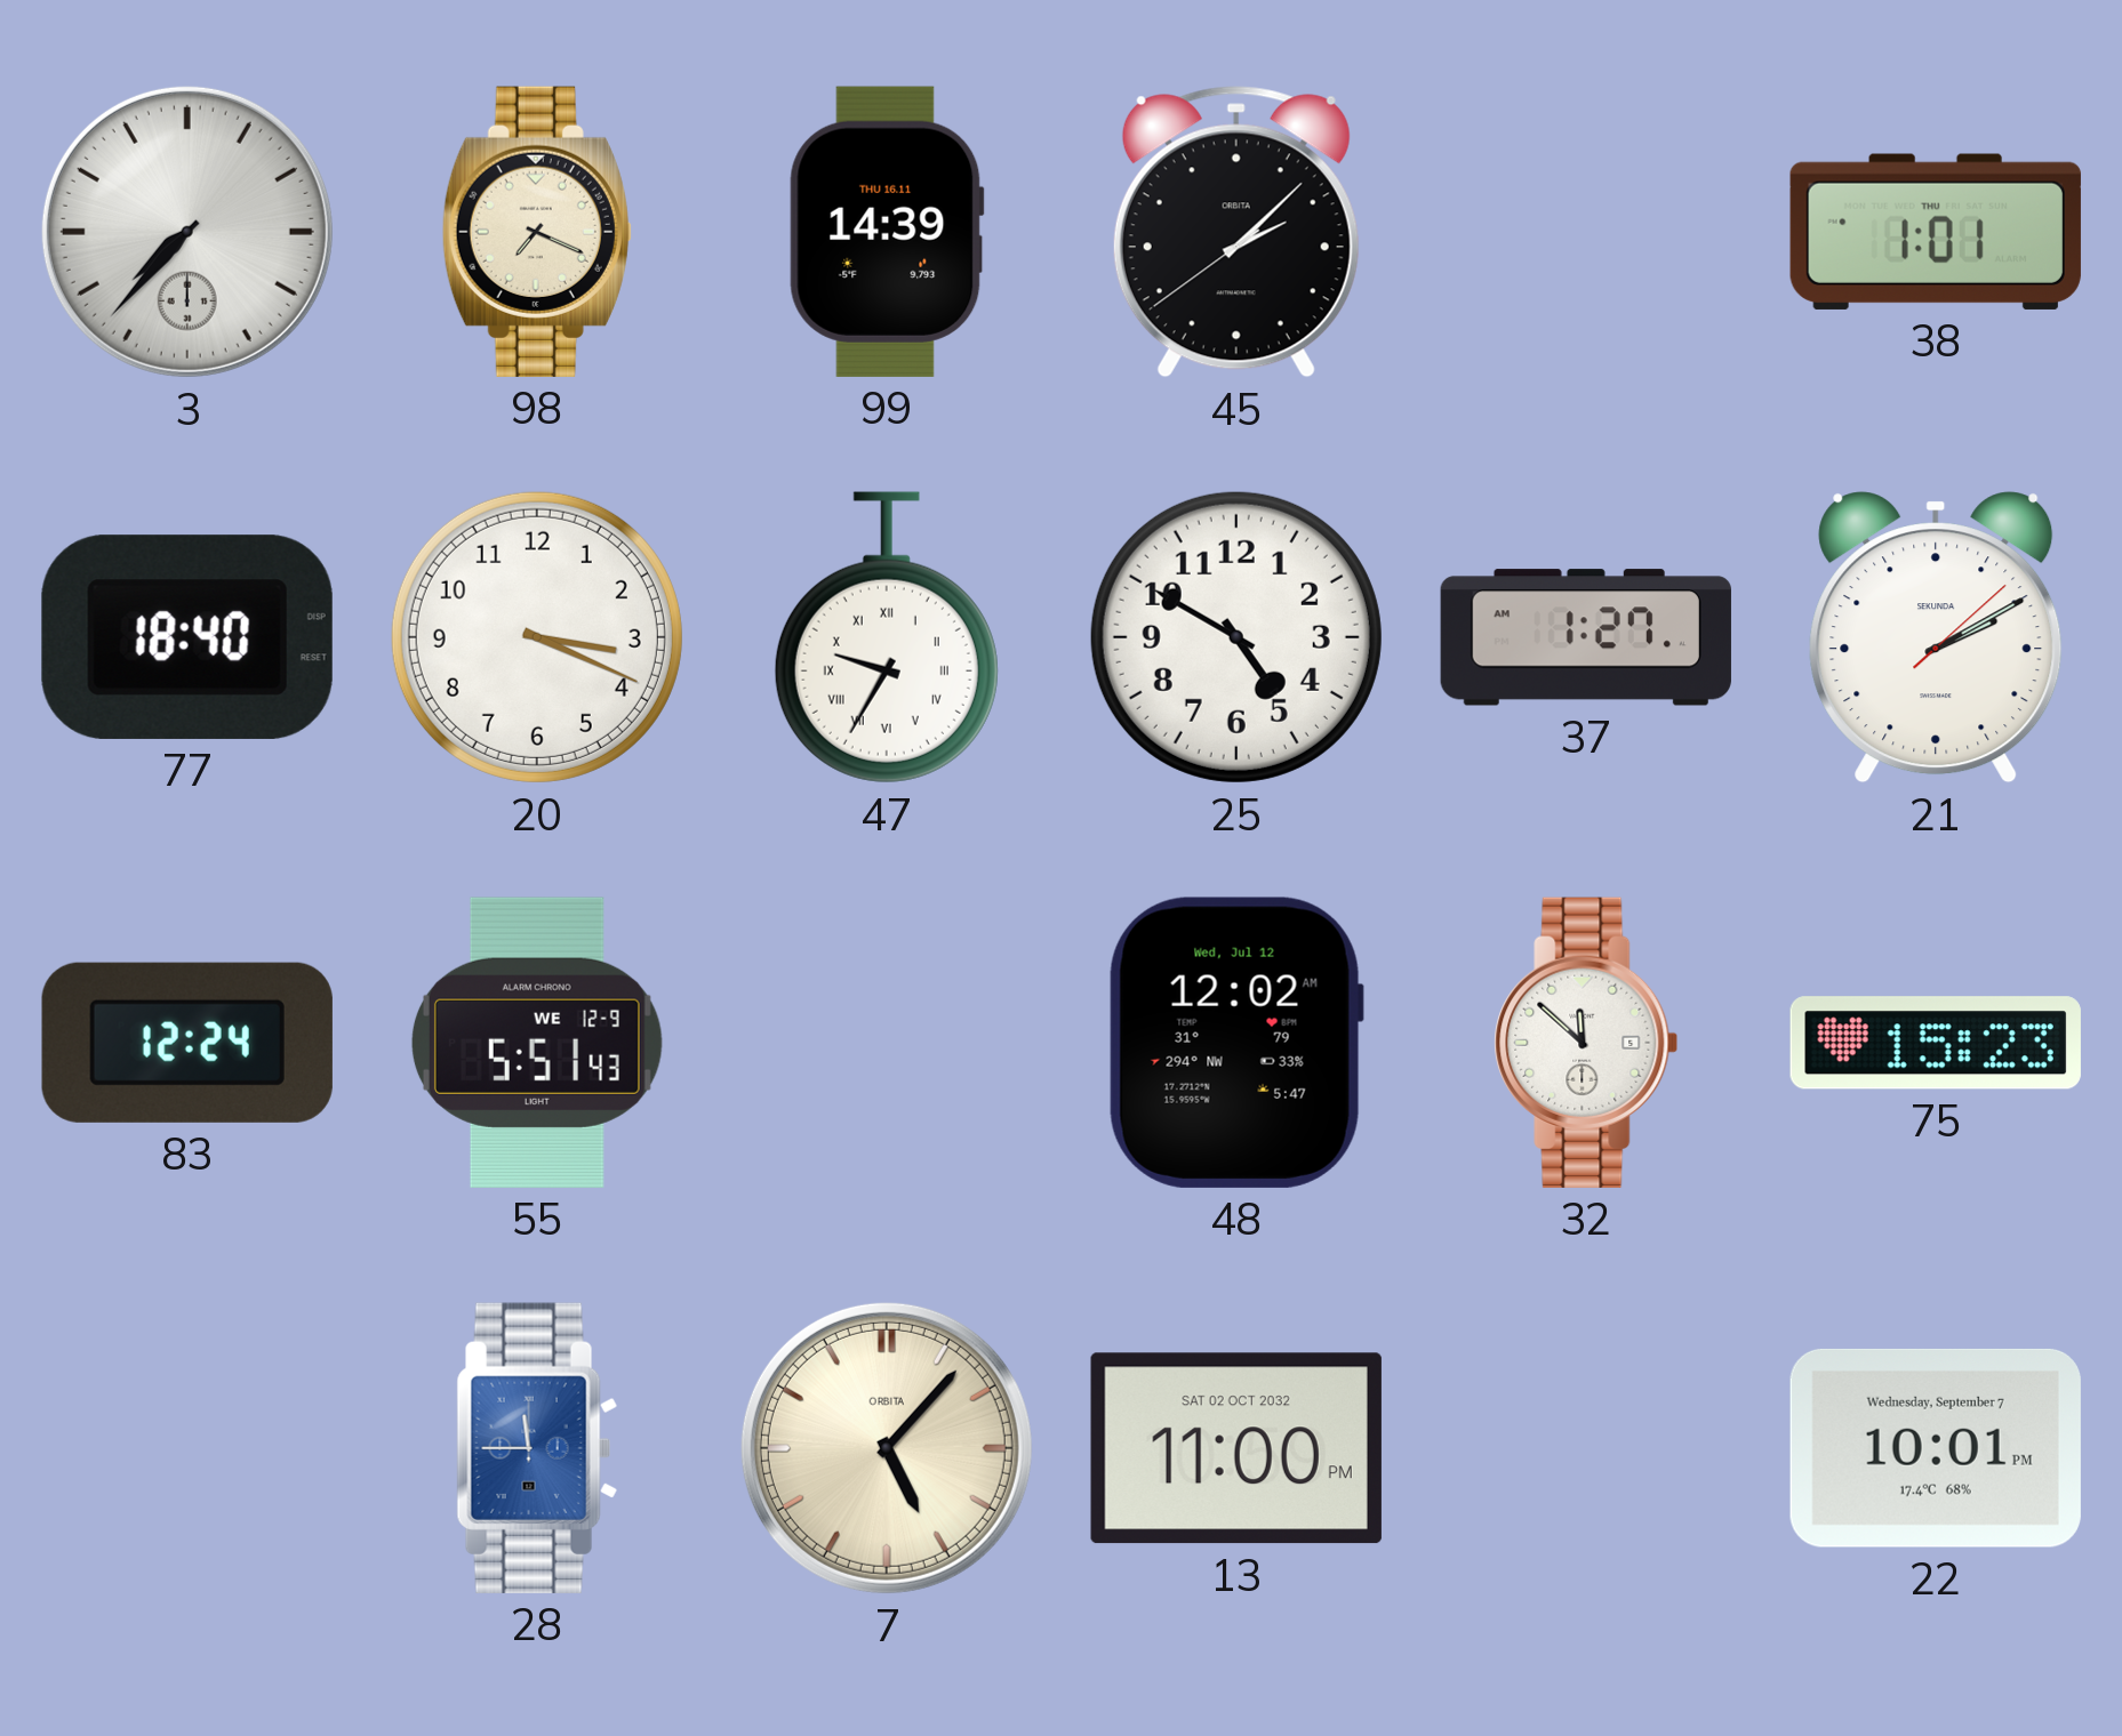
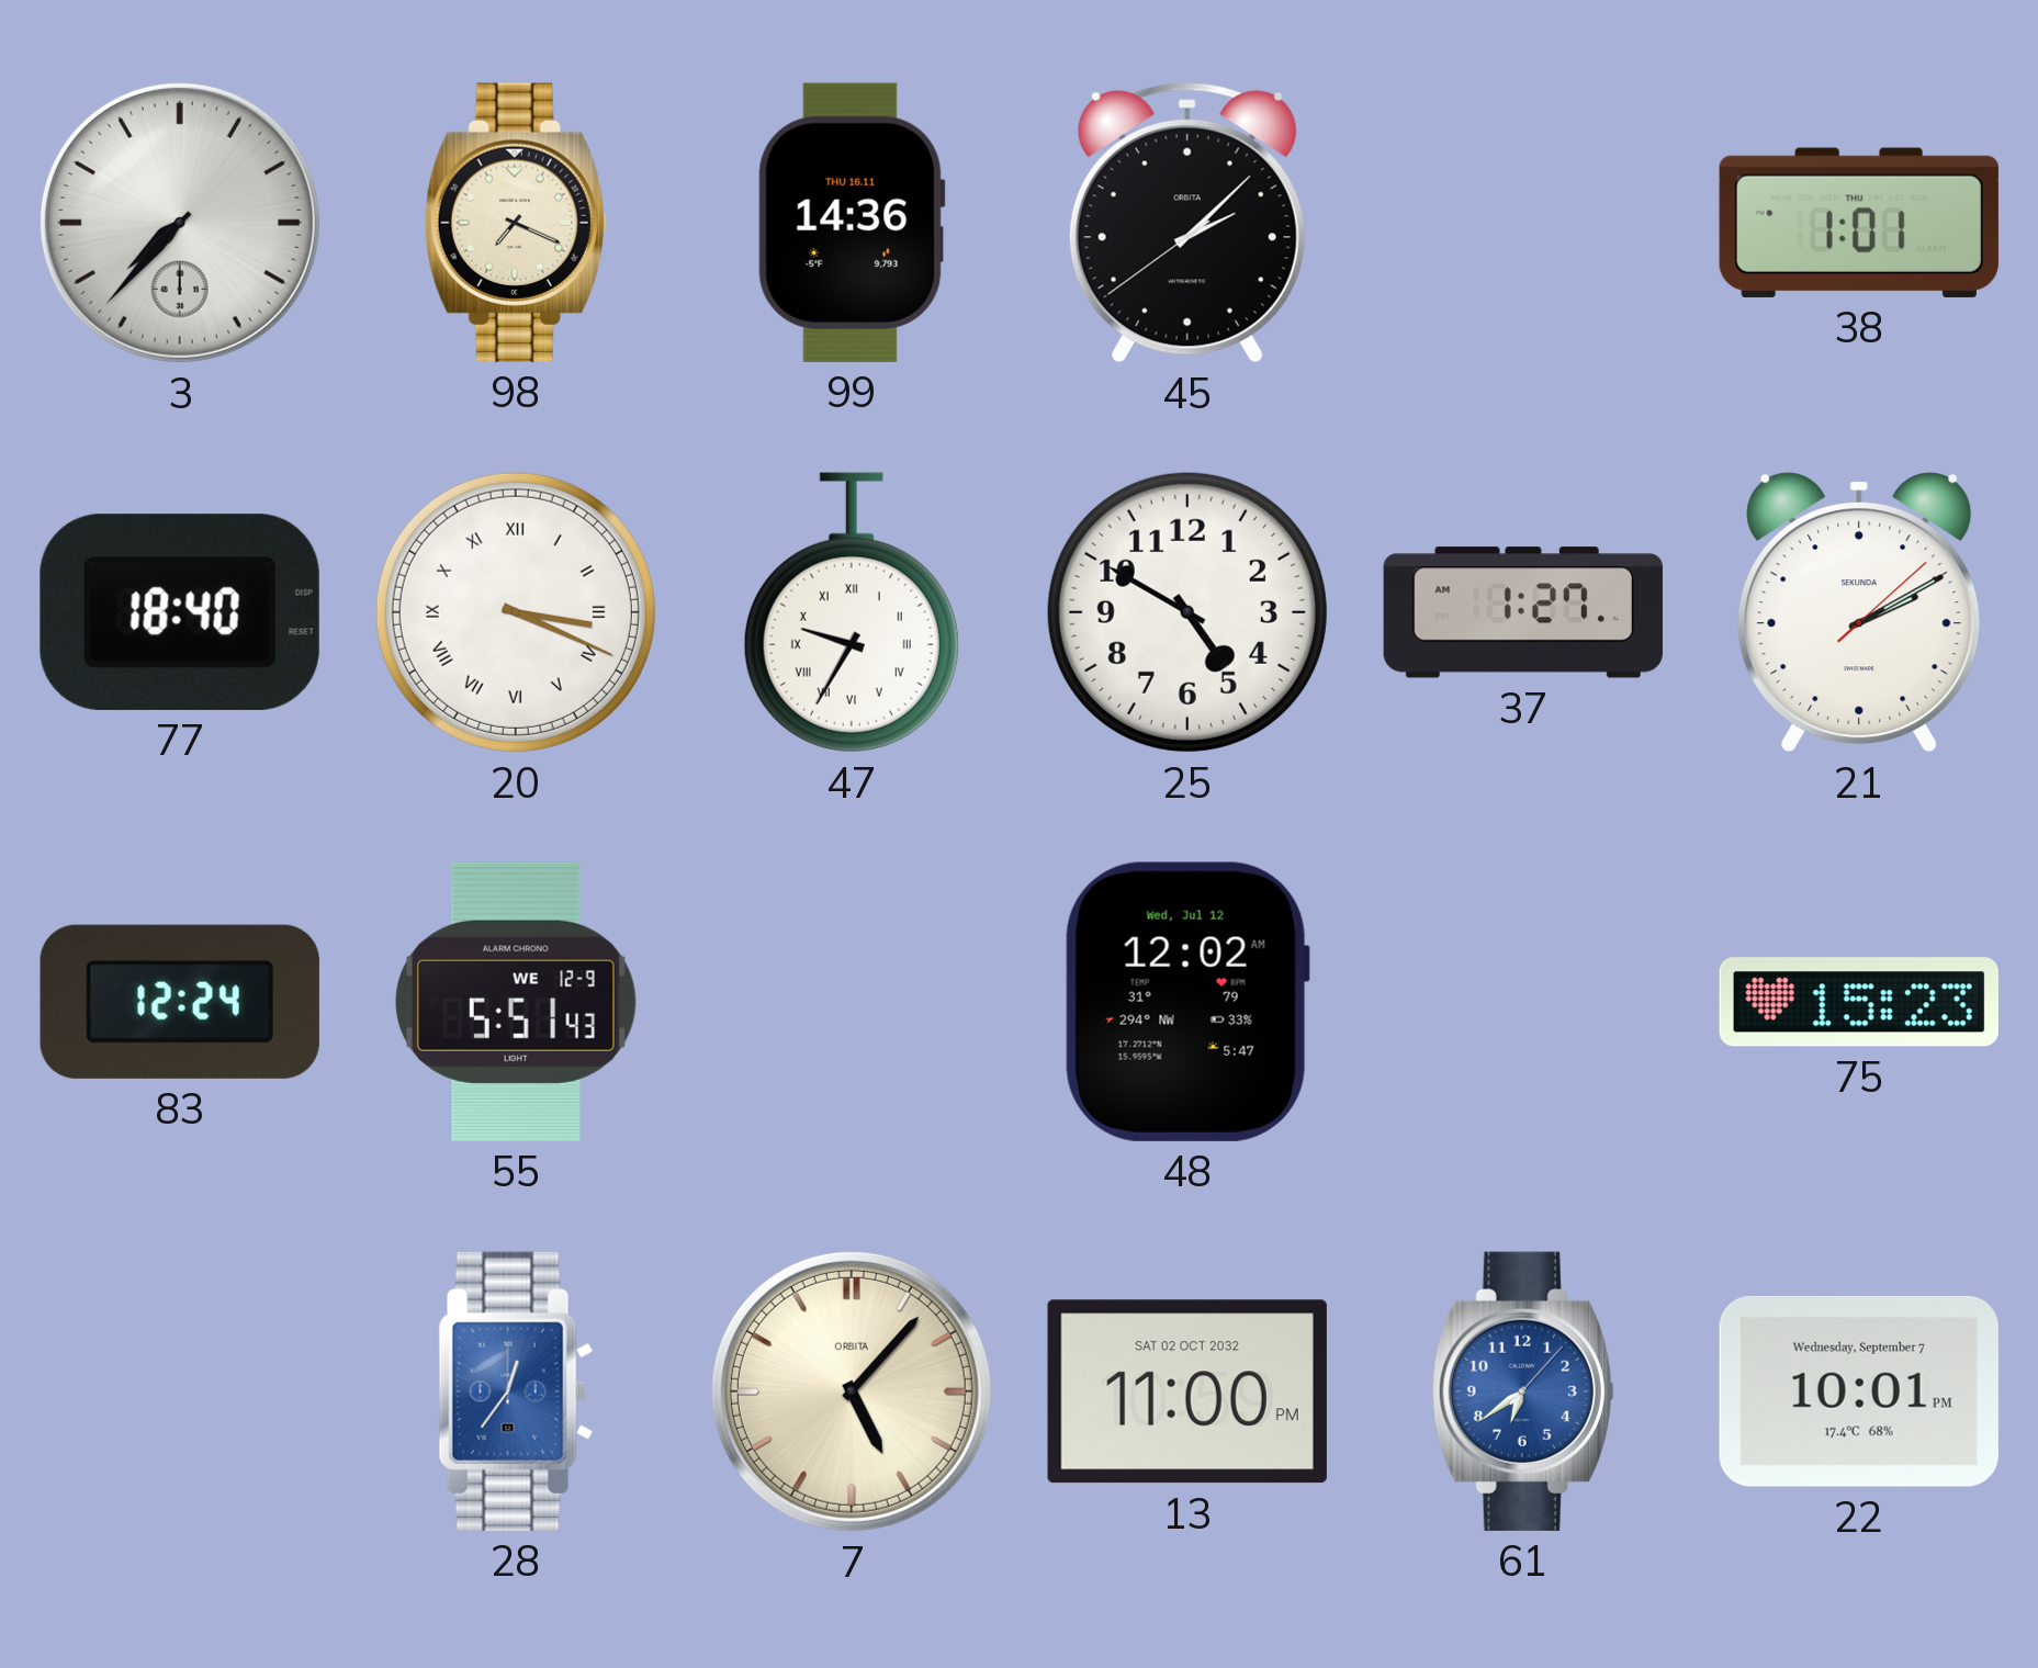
99: 14:39 -> 14:36
20 numerals: Arabic -> Roman
32: 11:52 -> none
28: 11:45 -> 12:36
61: none -> 6:39
